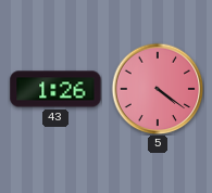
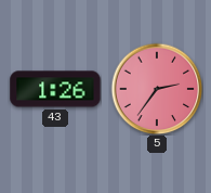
5: 4:21 -> 2:36
